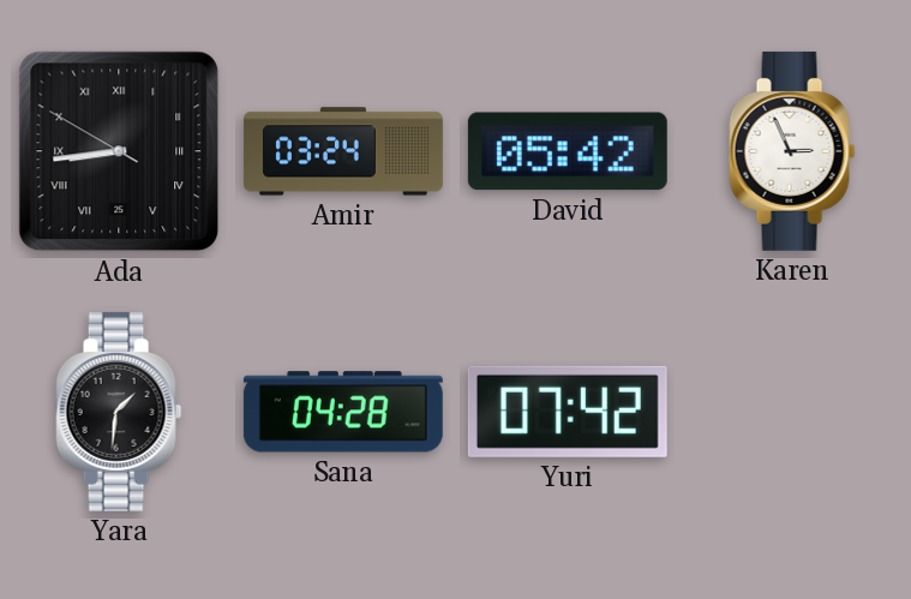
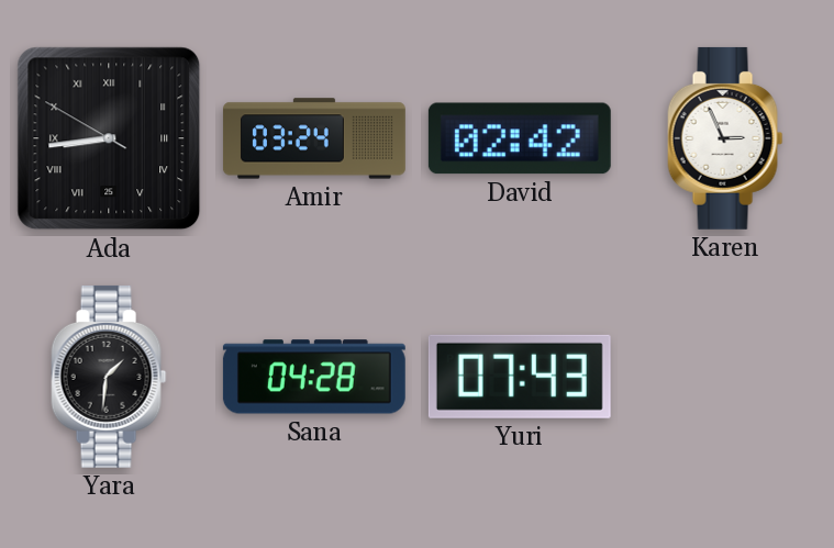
David: 05:42 -> 02:42
Yuri: 07:42 -> 07:43
